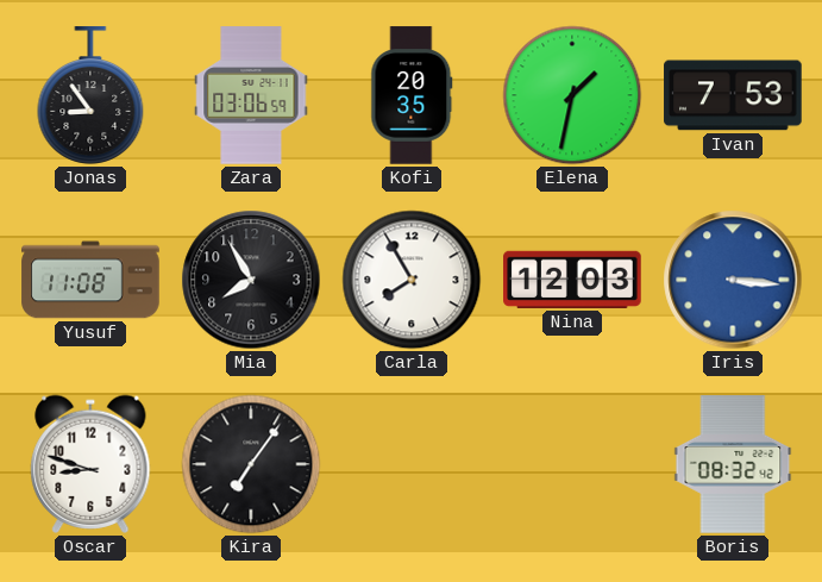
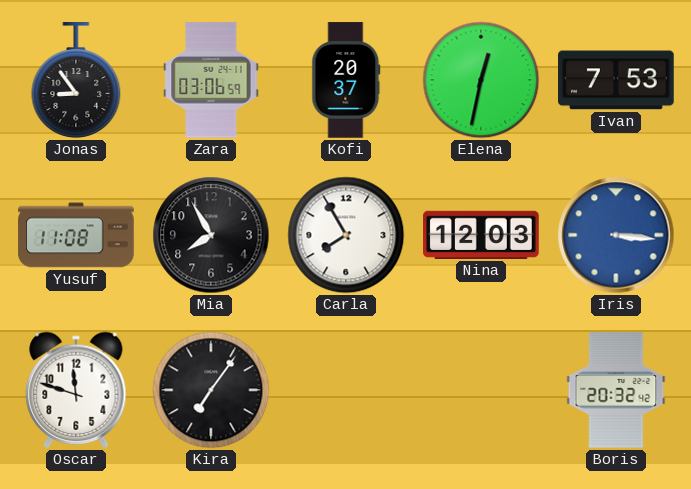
Kofi: 20:35 -> 20:37
Elena: 1:32 -> 12:32
Oscar: 8:48 -> 11:48
Boris: 08:32 -> 20:32
